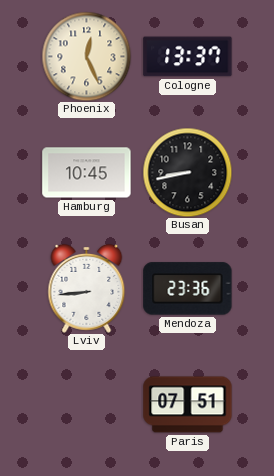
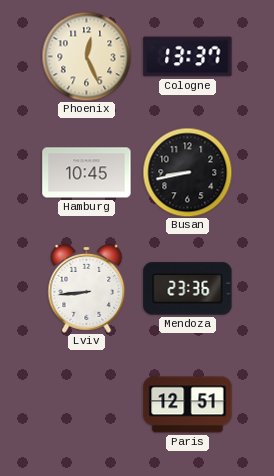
Paris: 07:51 -> 12:51
